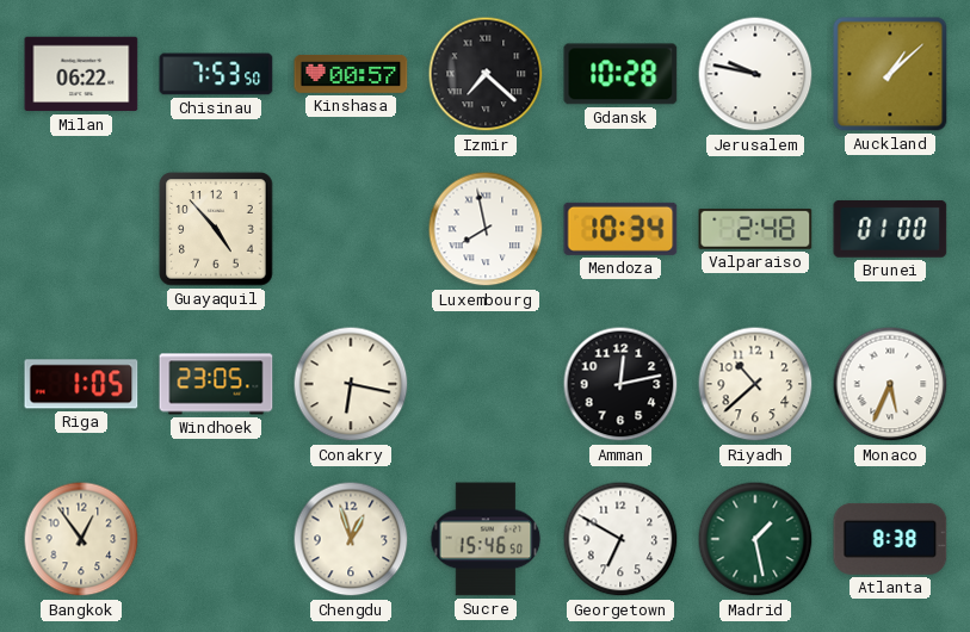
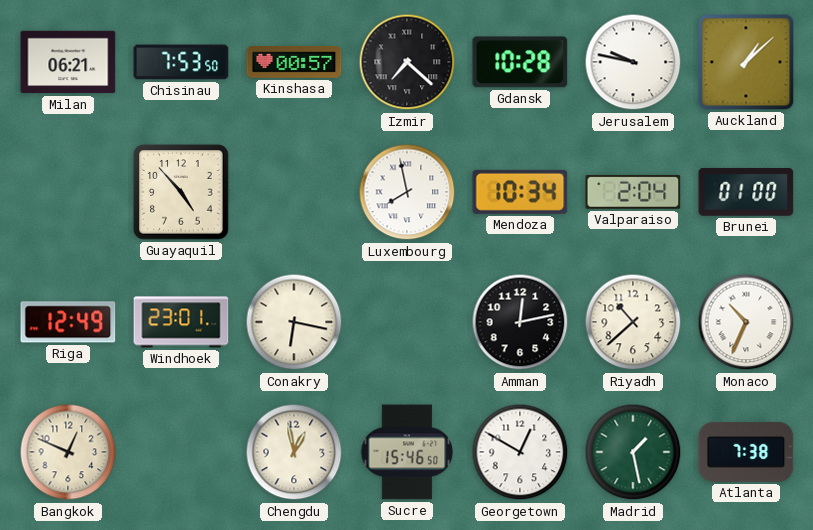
Milan: 06:22 -> 06:21
Valparaiso: 2:48 -> 2:04
Riga: 1:05 -> 12:49
Windhoek: 23:05 -> 23:01
Monaco: 5:34 -> 10:34
Bangkok: 12:54 -> 12:49
Chengdu: 12:57 -> 12:58
Georgetown: 6:50 -> 12:50
Atlanta: 8:38 -> 7:38
